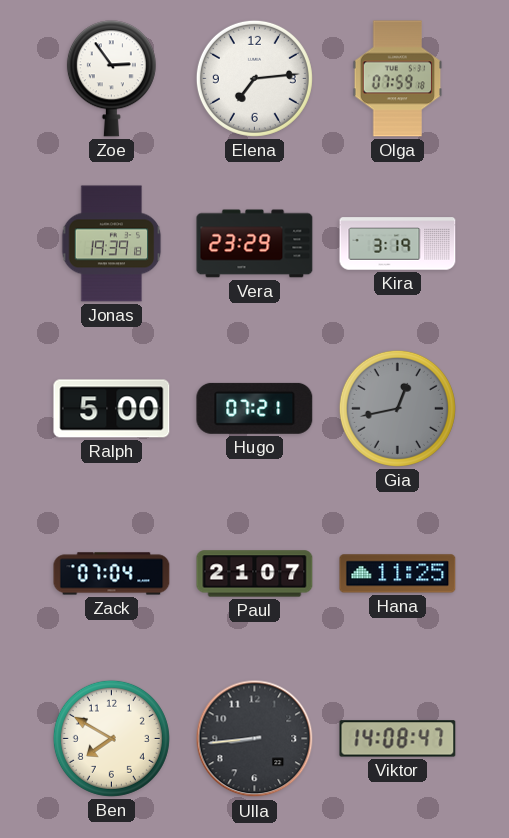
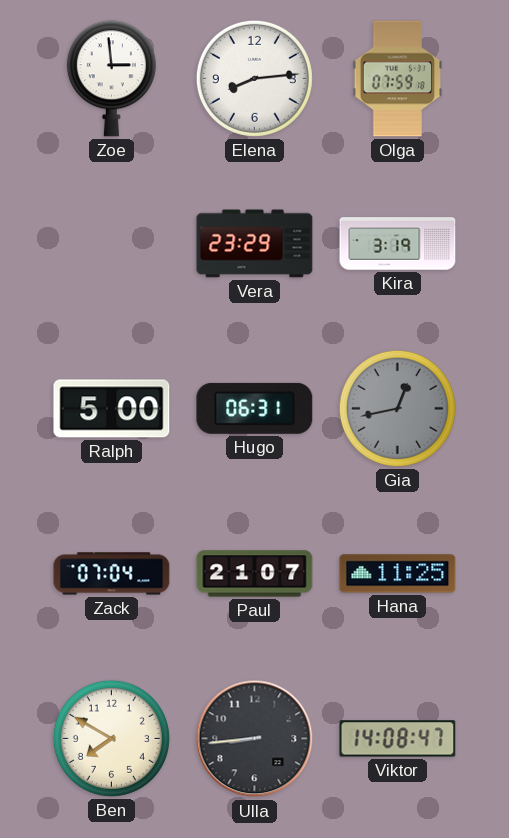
Zoe: 2:54 -> 2:59
Elena: 7:14 -> 8:14
Jonas: 19:39 -> none
Hugo: 07:21 -> 06:31
